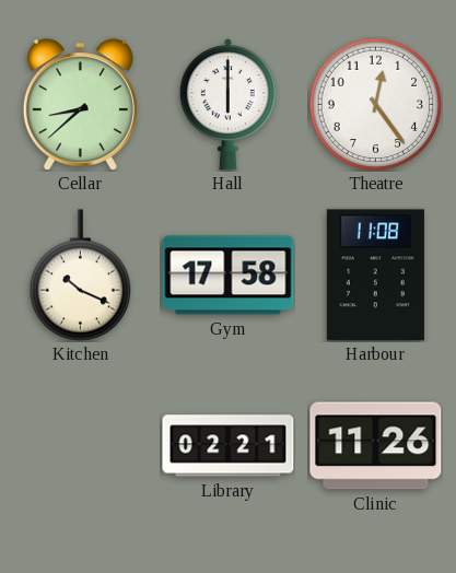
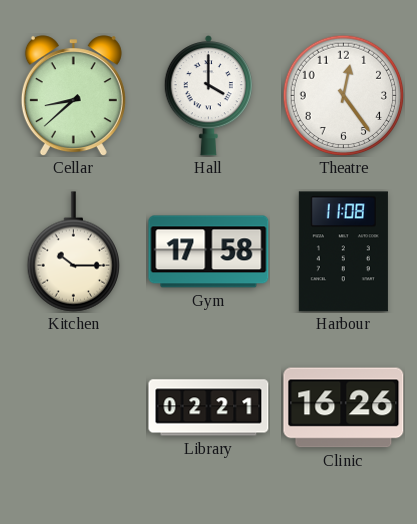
Hall: 6:00 -> 4:00
Kitchen: 10:19 -> 10:15
Clinic: 11:26 -> 16:26
